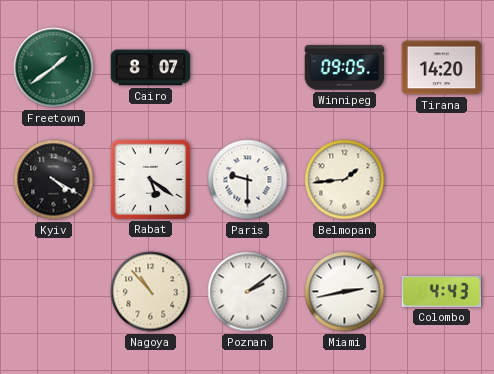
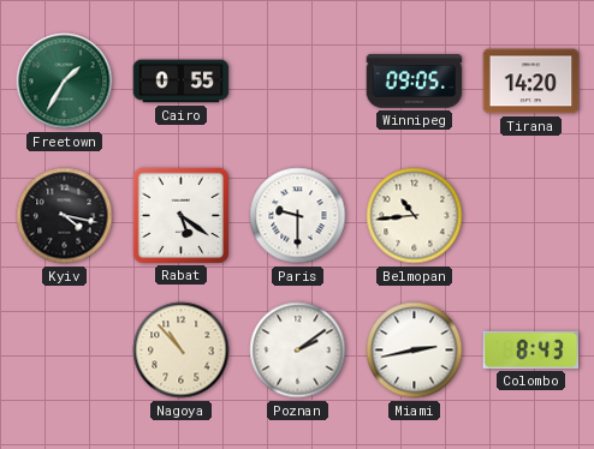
Freetown: 1:39 -> 1:35
Cairo: 8:07 -> 0:55
Kyiv: 4:20 -> 4:17
Belmopan: 1:44 -> 10:44
Colombo: 4:43 -> 8:43
